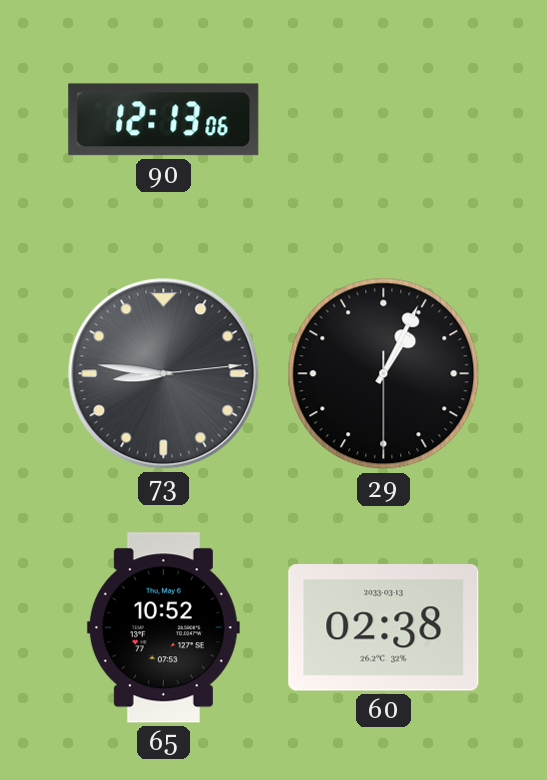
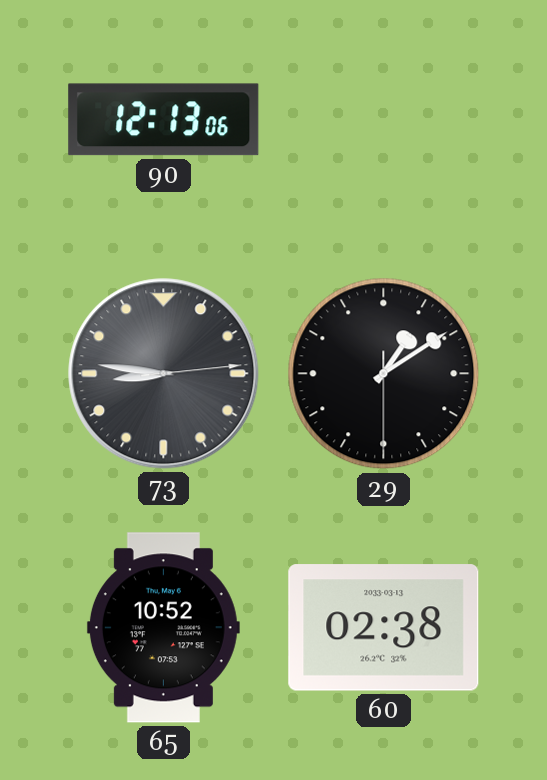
29: 1:04 -> 1:09
